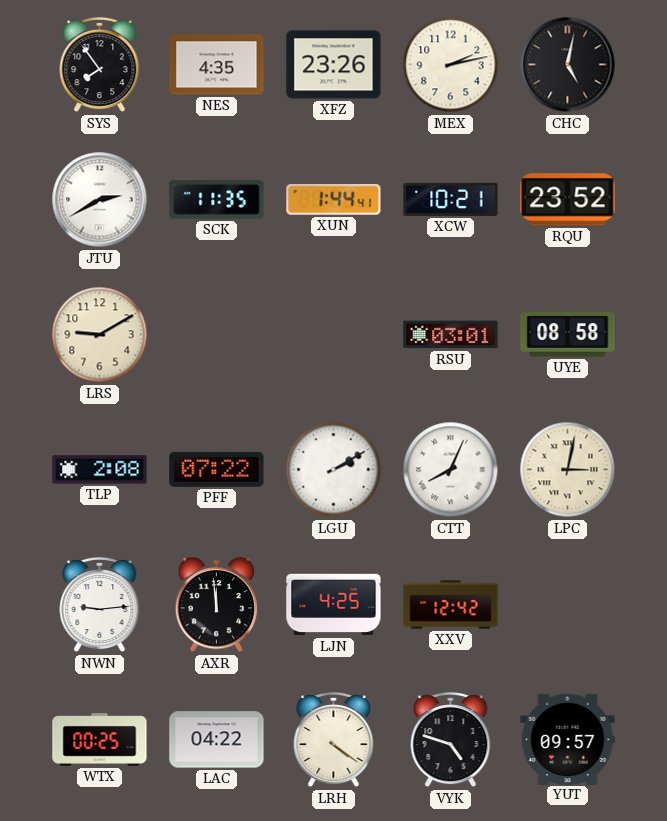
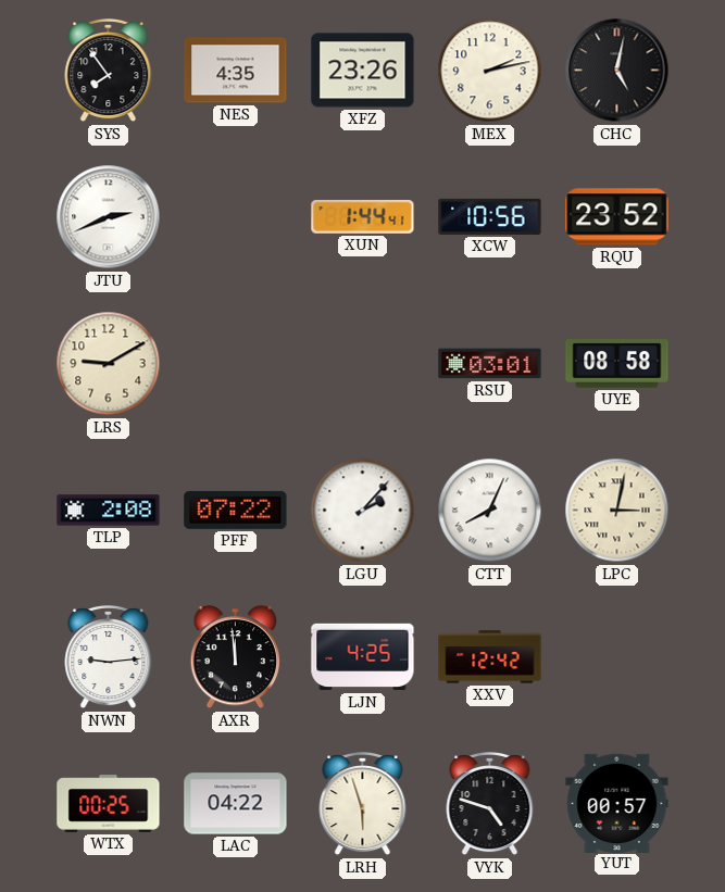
JTU: 2:40 -> 2:41
SCK: 11:35 -> none
XCW: 10:21 -> 10:56
LGU: 2:10 -> 2:07
LRH: 4:21 -> 5:57
YUT: 09:57 -> 00:57
